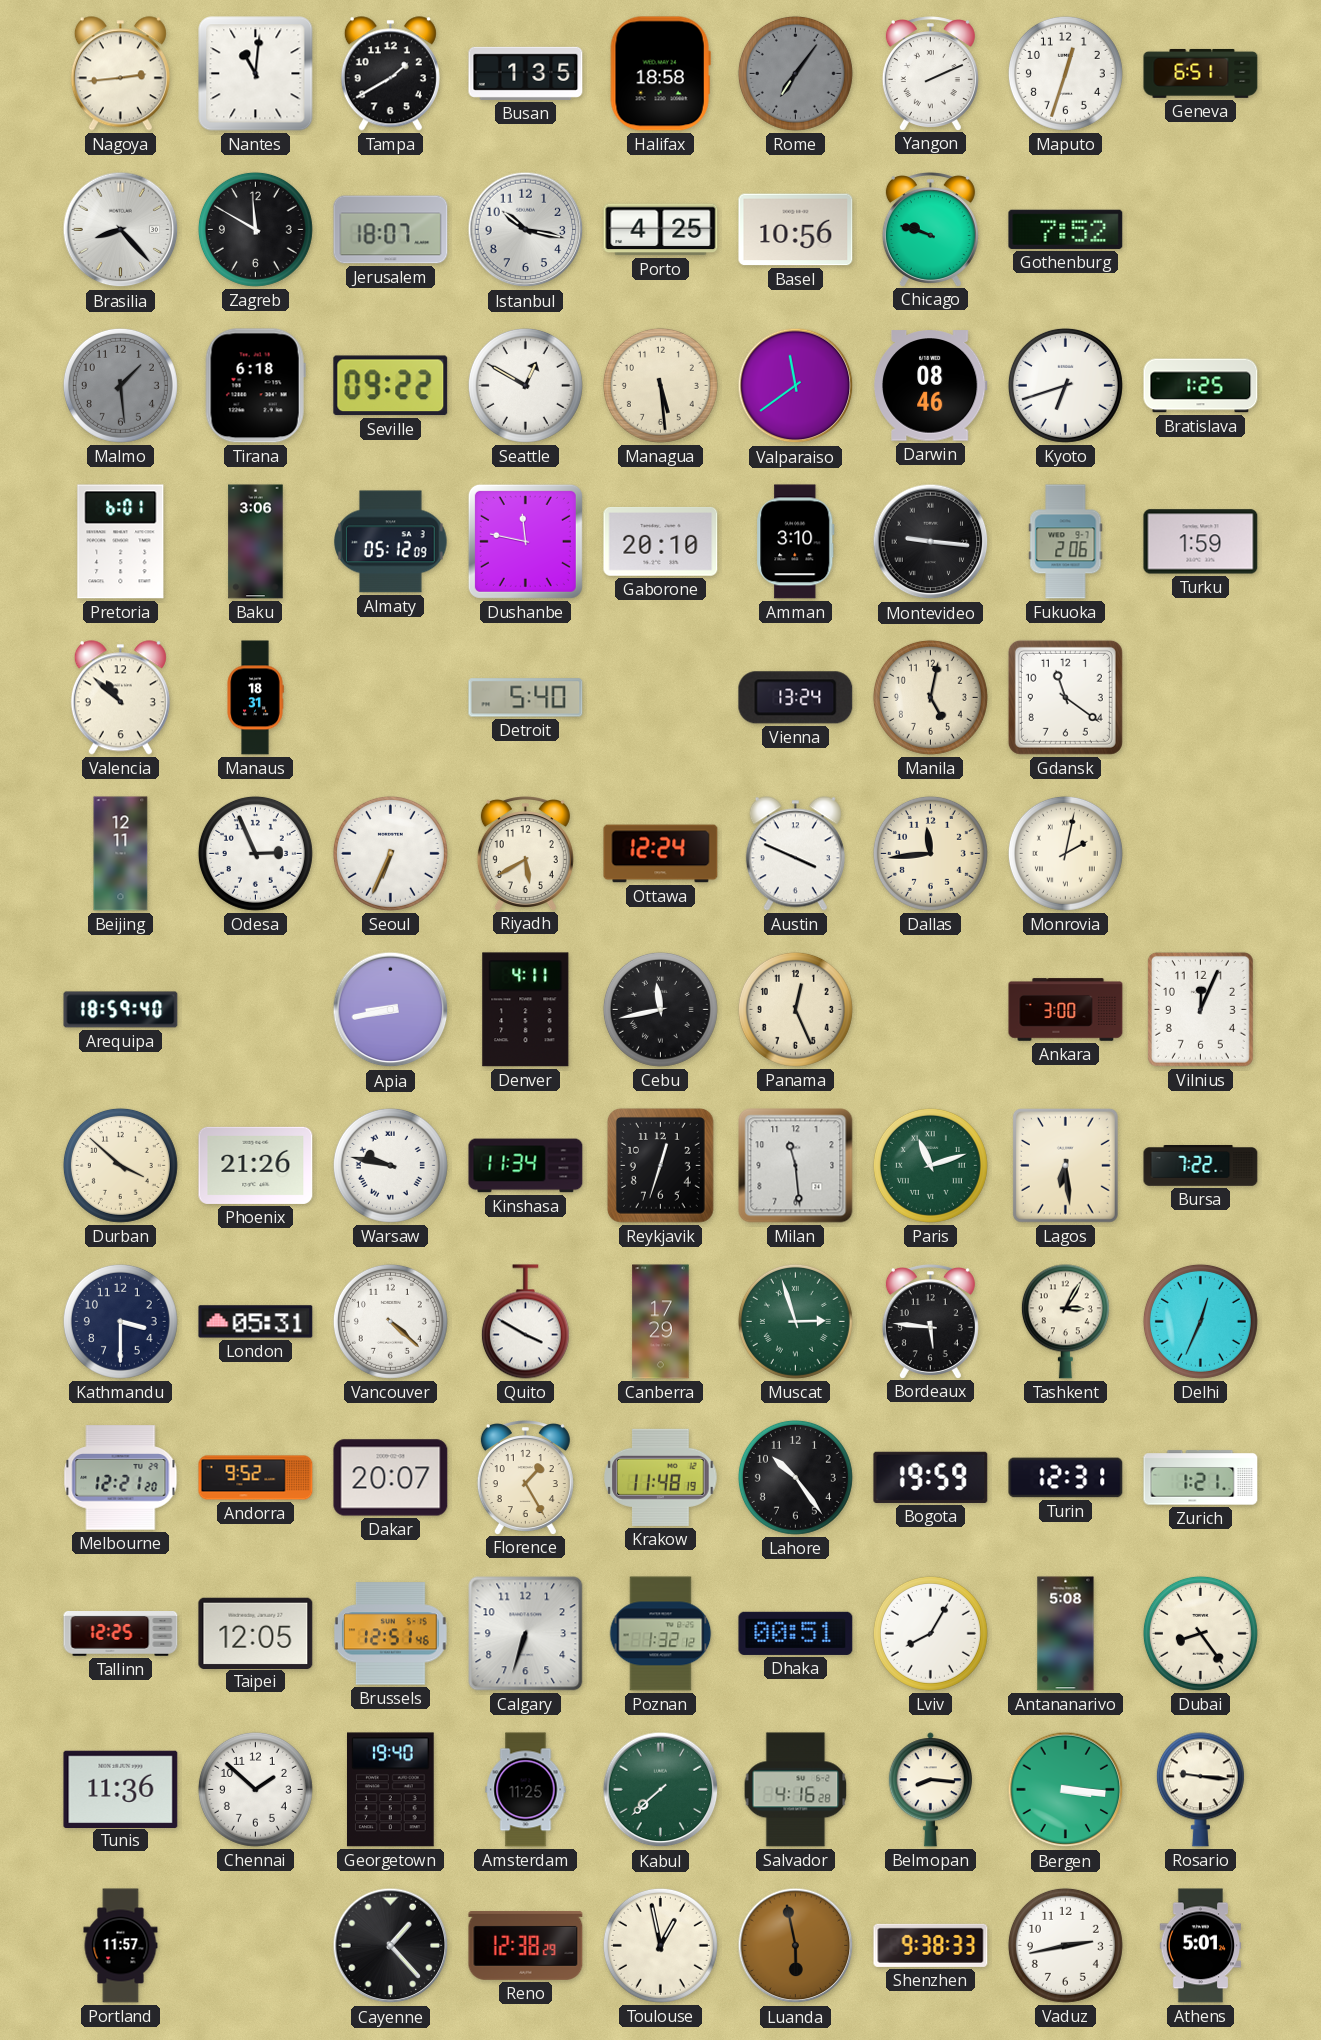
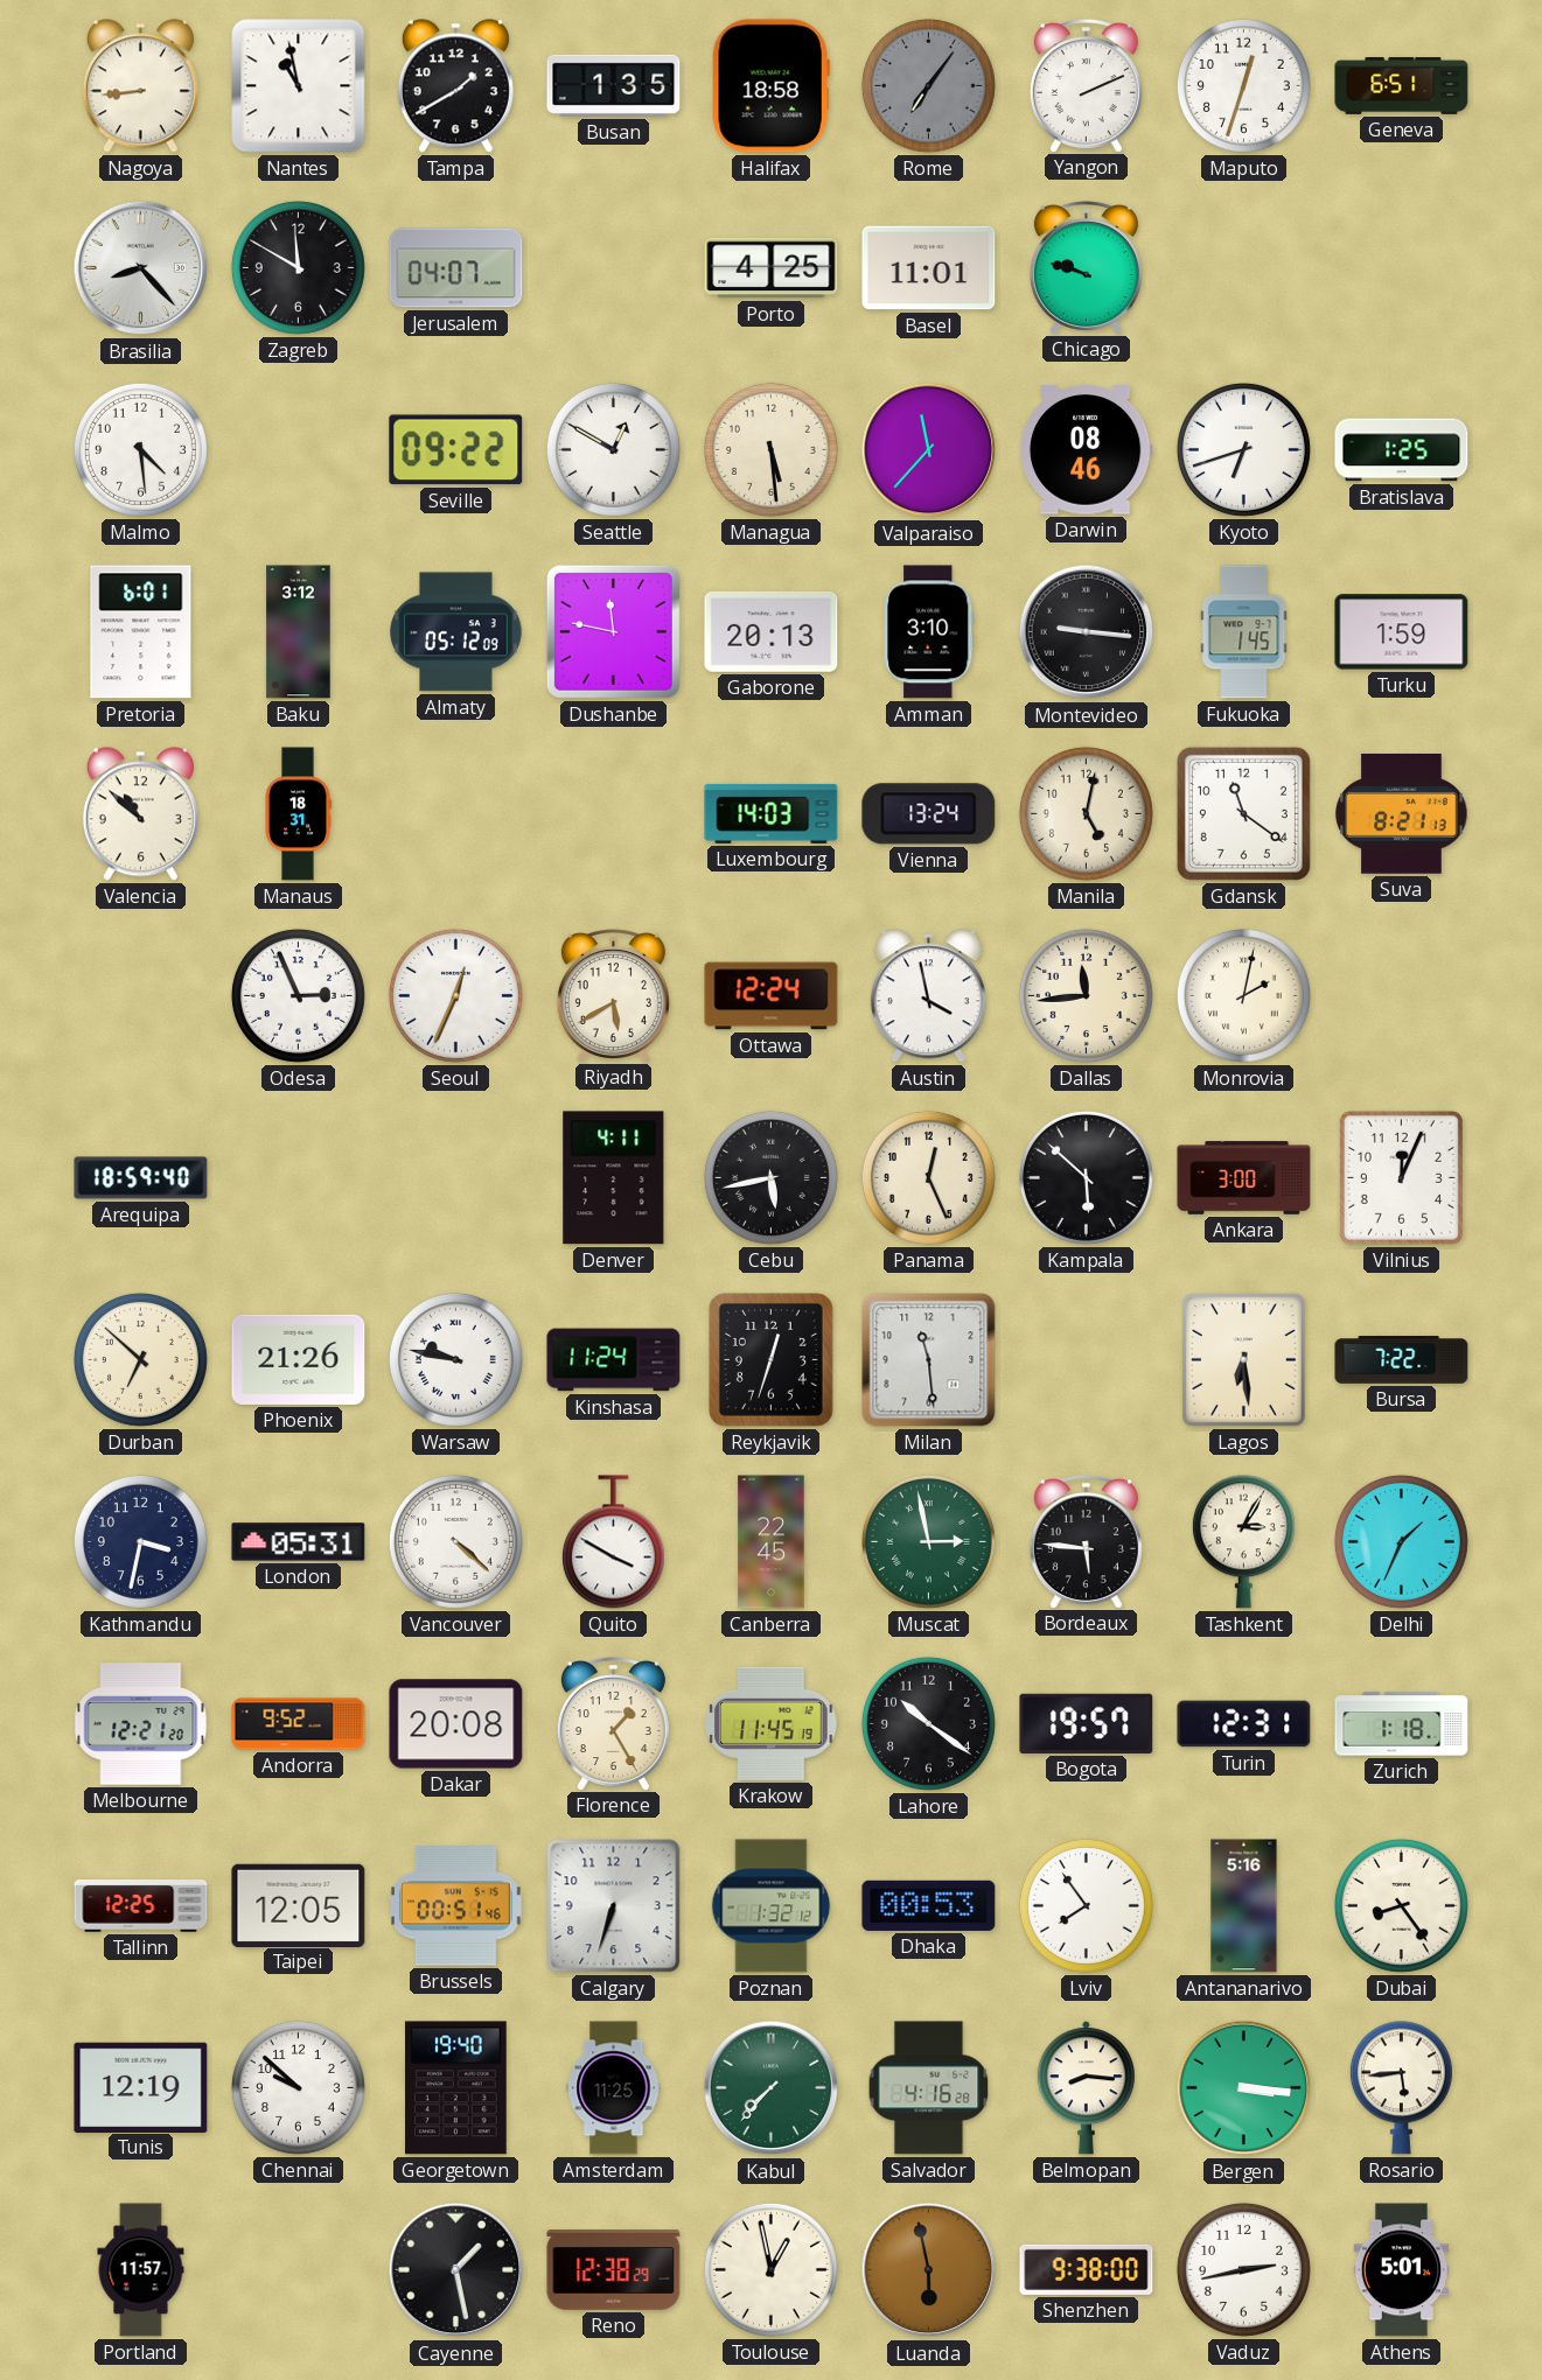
Nagoya: 2:44 -> 8:44
Nantes: 11:01 -> 10:58
Jerusalem: 18:07 -> 04:07
Istanbul: 10:17 -> none
Basel: 10:56 -> 11:01
Gothenburg: 7:52 -> none
Malmo: 1:29 -> 4:29
Malmo dial: grey -> white
Tirana: 6:18 -> none
Valparaiso: 11:39 -> 11:37
Baku: 3:06 -> 3:12
Gaborone: 20:10 -> 20:13
Fukuoka: 2:06 -> 1:45
Detroit: 5:40 -> none
Luxembourg: none -> 14:03
Suva: none -> 8:21
Beijing: 12:11 -> none
Seoul: 6:34 -> 12:34
Austin: 3:49 -> 3:58
Apia: 8:43 -> none
Cebu: 11:43 -> 5:43
Kampala: none -> 5:52
Durban: 3:52 -> 6:52
Kinshasa: 11:34 -> 11:24
Paris: 11:12 -> none
Kathmandu: 3:30 -> 3:32
Canberra: 17:29 -> 22:45
Muscat: 2:57 -> 2:58
Delhi: 12:34 -> 1:34
Dakar: 20:07 -> 20:08
Krakow: 11:48 -> 11:45
Lahore: 10:24 -> 10:21
Bogota: 19:59 -> 19:57
Zurich: 1:21 -> 1:18
Brussels: 12:51 -> 00:51
Dhaka: 00:51 -> 00:53
Lviv: 8:05 -> 7:54
Antananarivo: 5:08 -> 5:16
Tunis: 11:36 -> 12:19
Chennai: 1:52 -> 9:52
Kabul: 7:38 -> 7:37
Rosario: 9:16 -> 5:44
Cayenne: 1:23 -> 1:28
Shenzhen: 9:38:33 -> 9:38:00
